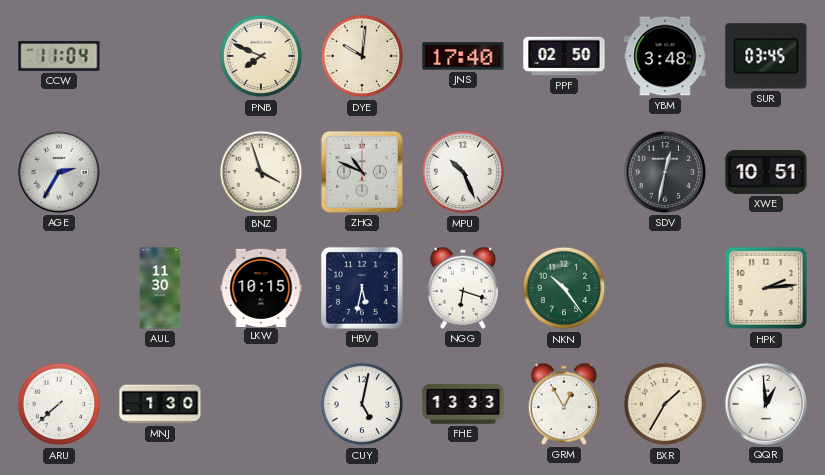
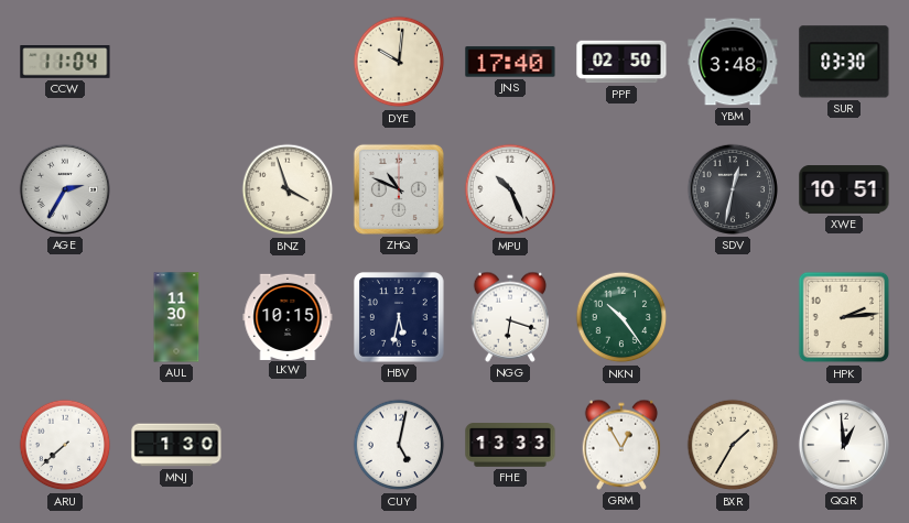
PNB: 7:49 -> none
SUR: 03:45 -> 03:30
